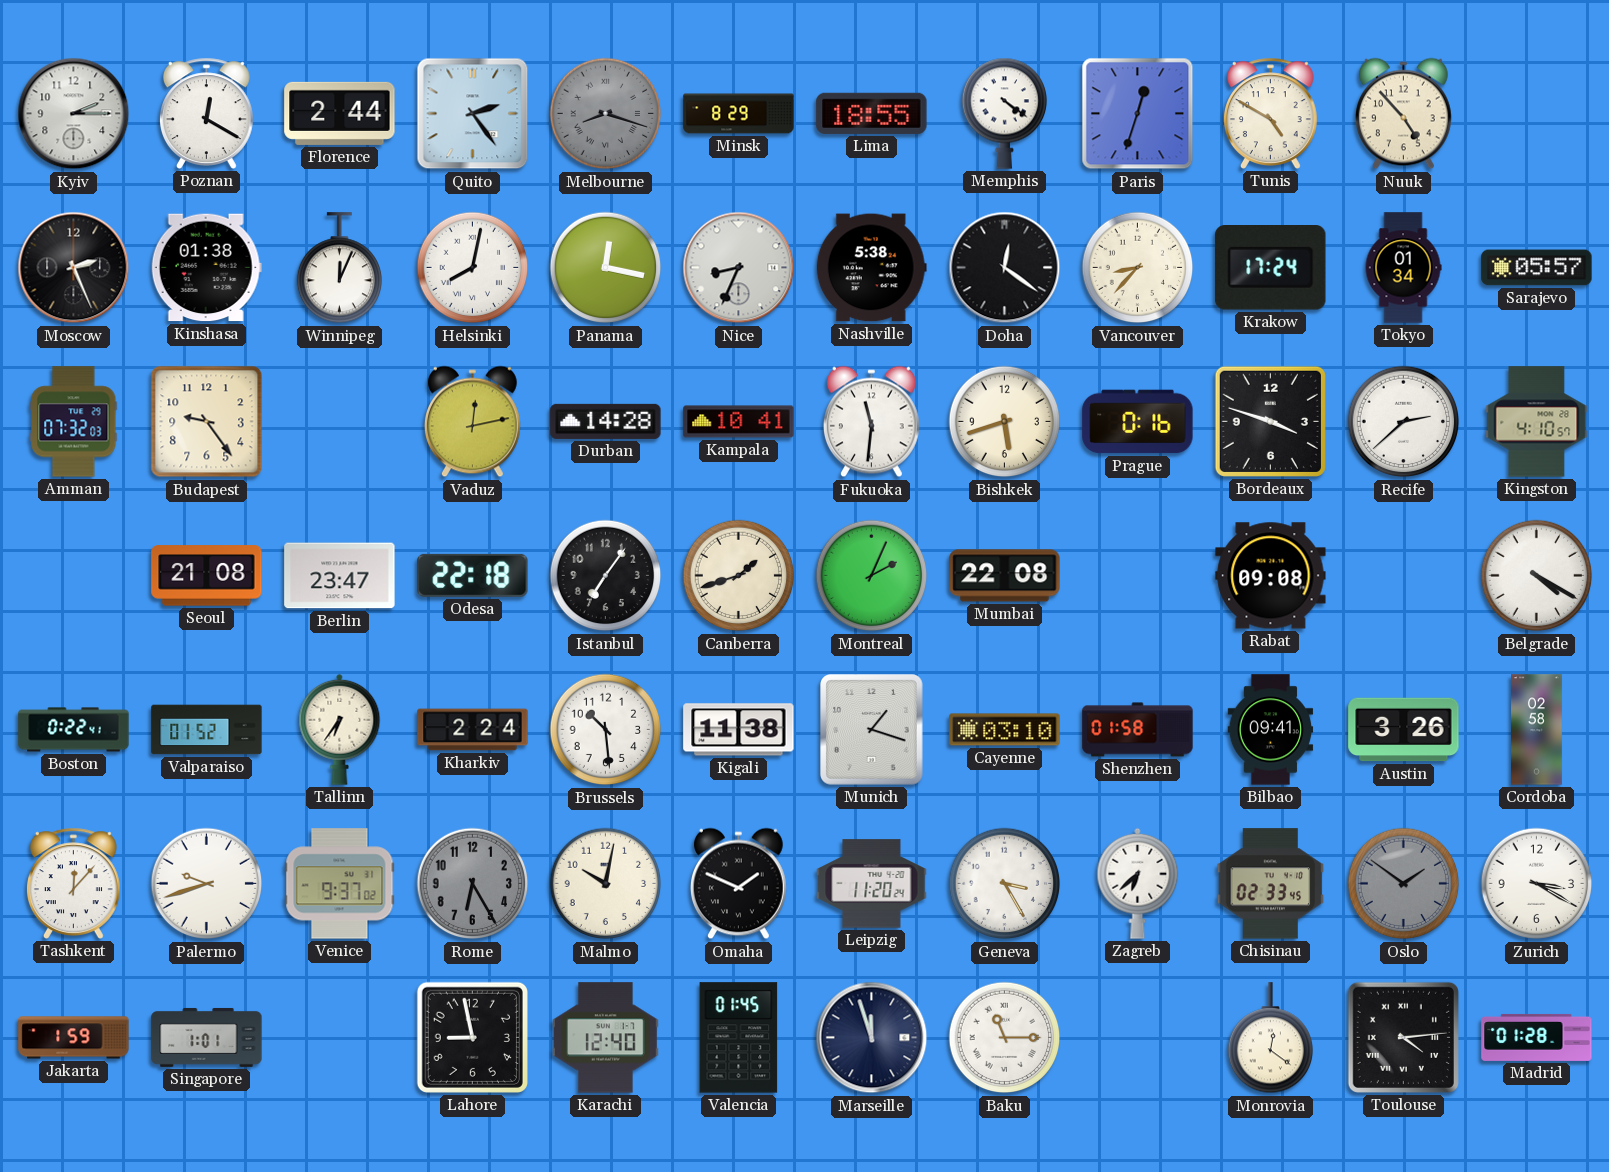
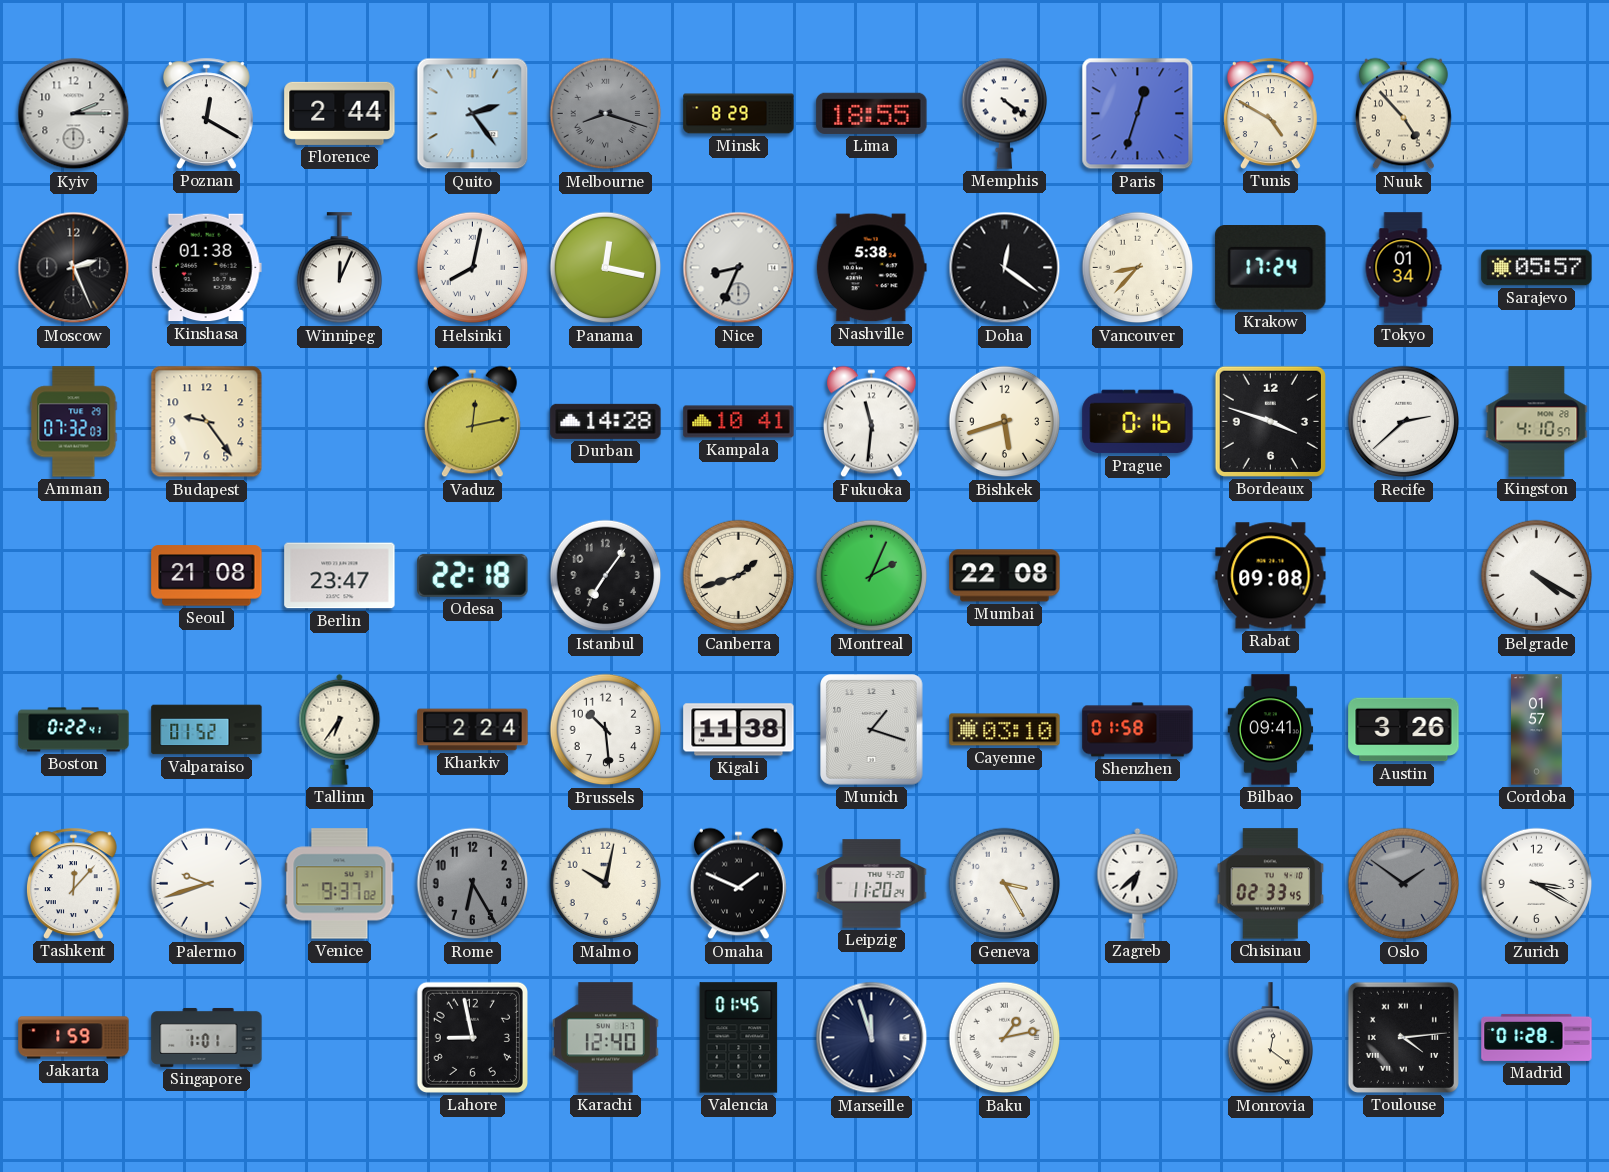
Cordoba: 02:58 -> 01:57
Baku: 11:15 -> 1:13
